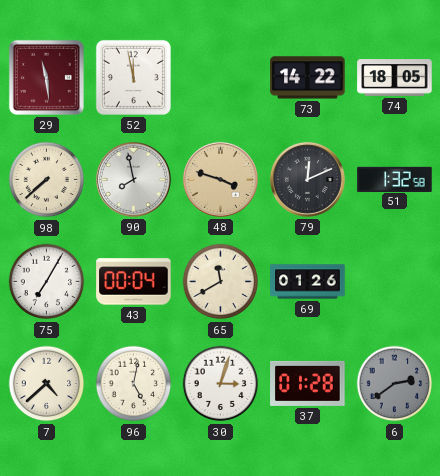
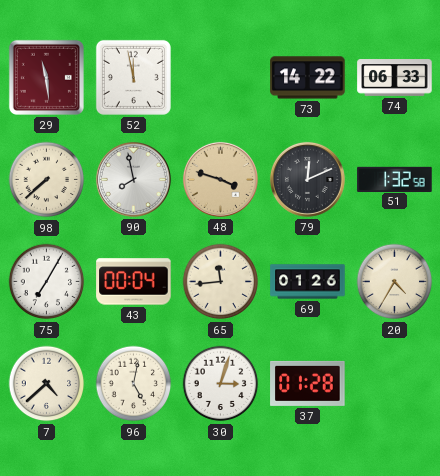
74: 18:05 -> 06:33
65: 11:40 -> 11:44
20: none -> 4:35
6: 2:39 -> none
